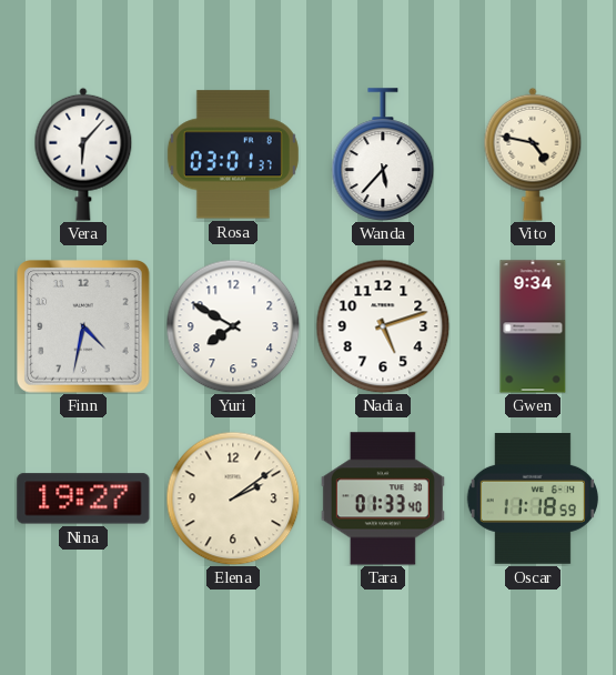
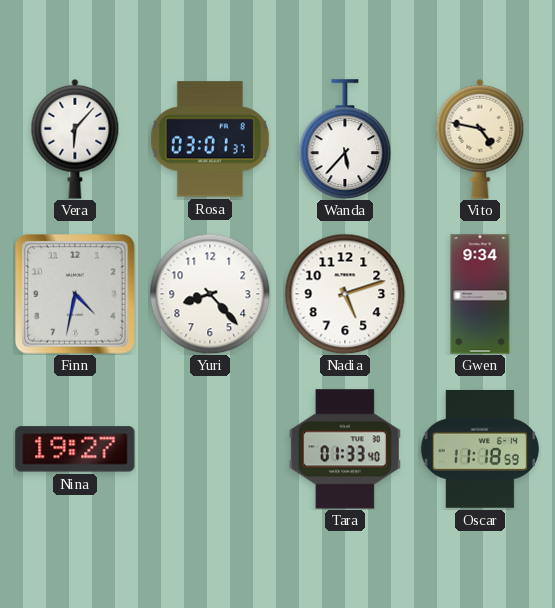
Yuri: 7:50 -> 8:23
Elena: 2:09 -> none
